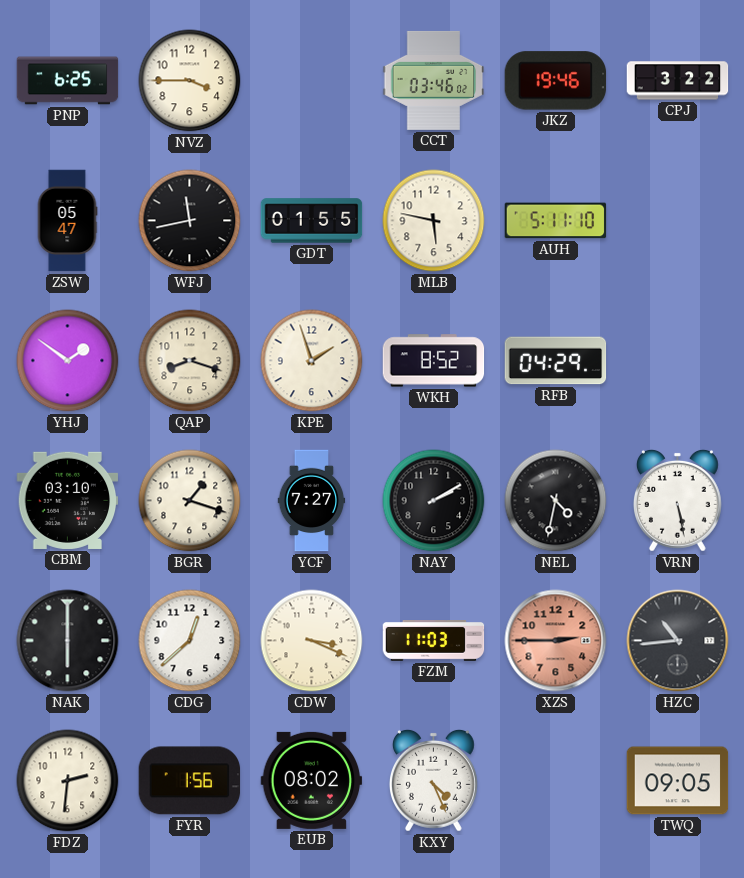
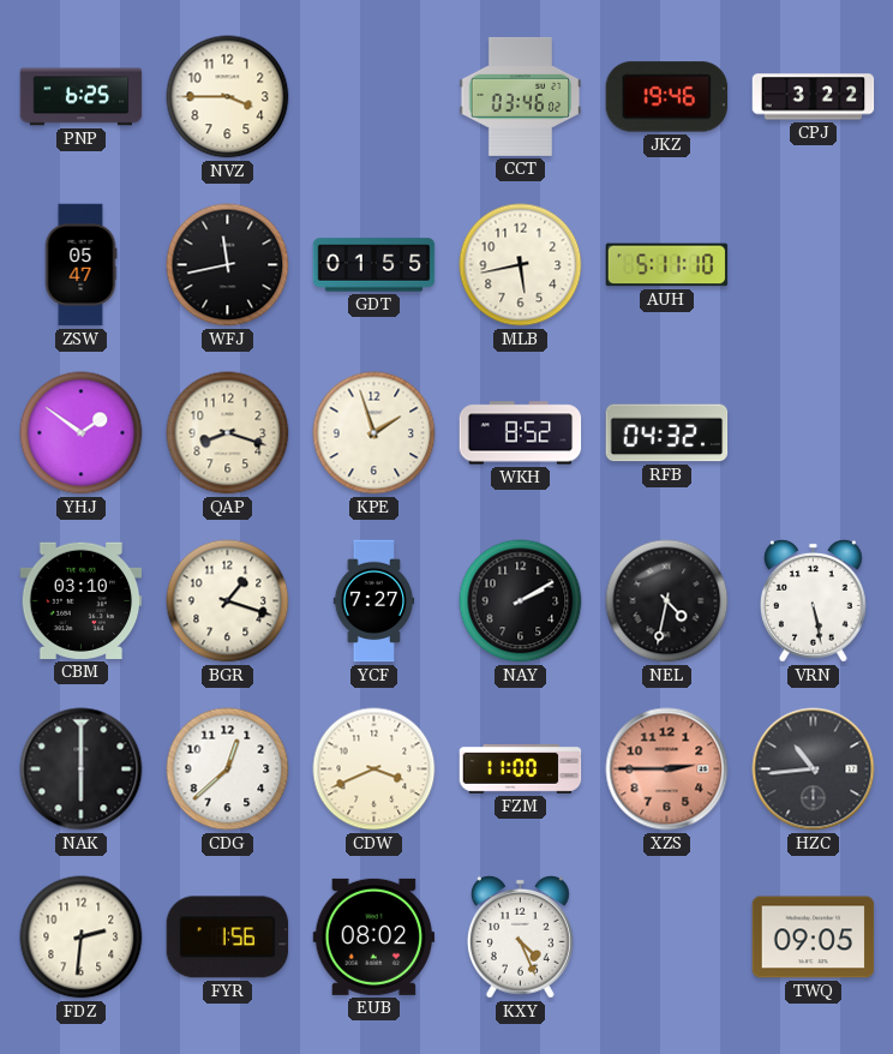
MLB: 5:47 -> 5:43
RFB: 04:29 -> 04:32
CDW: 3:19 -> 3:41
FZM: 11:03 -> 11:00
